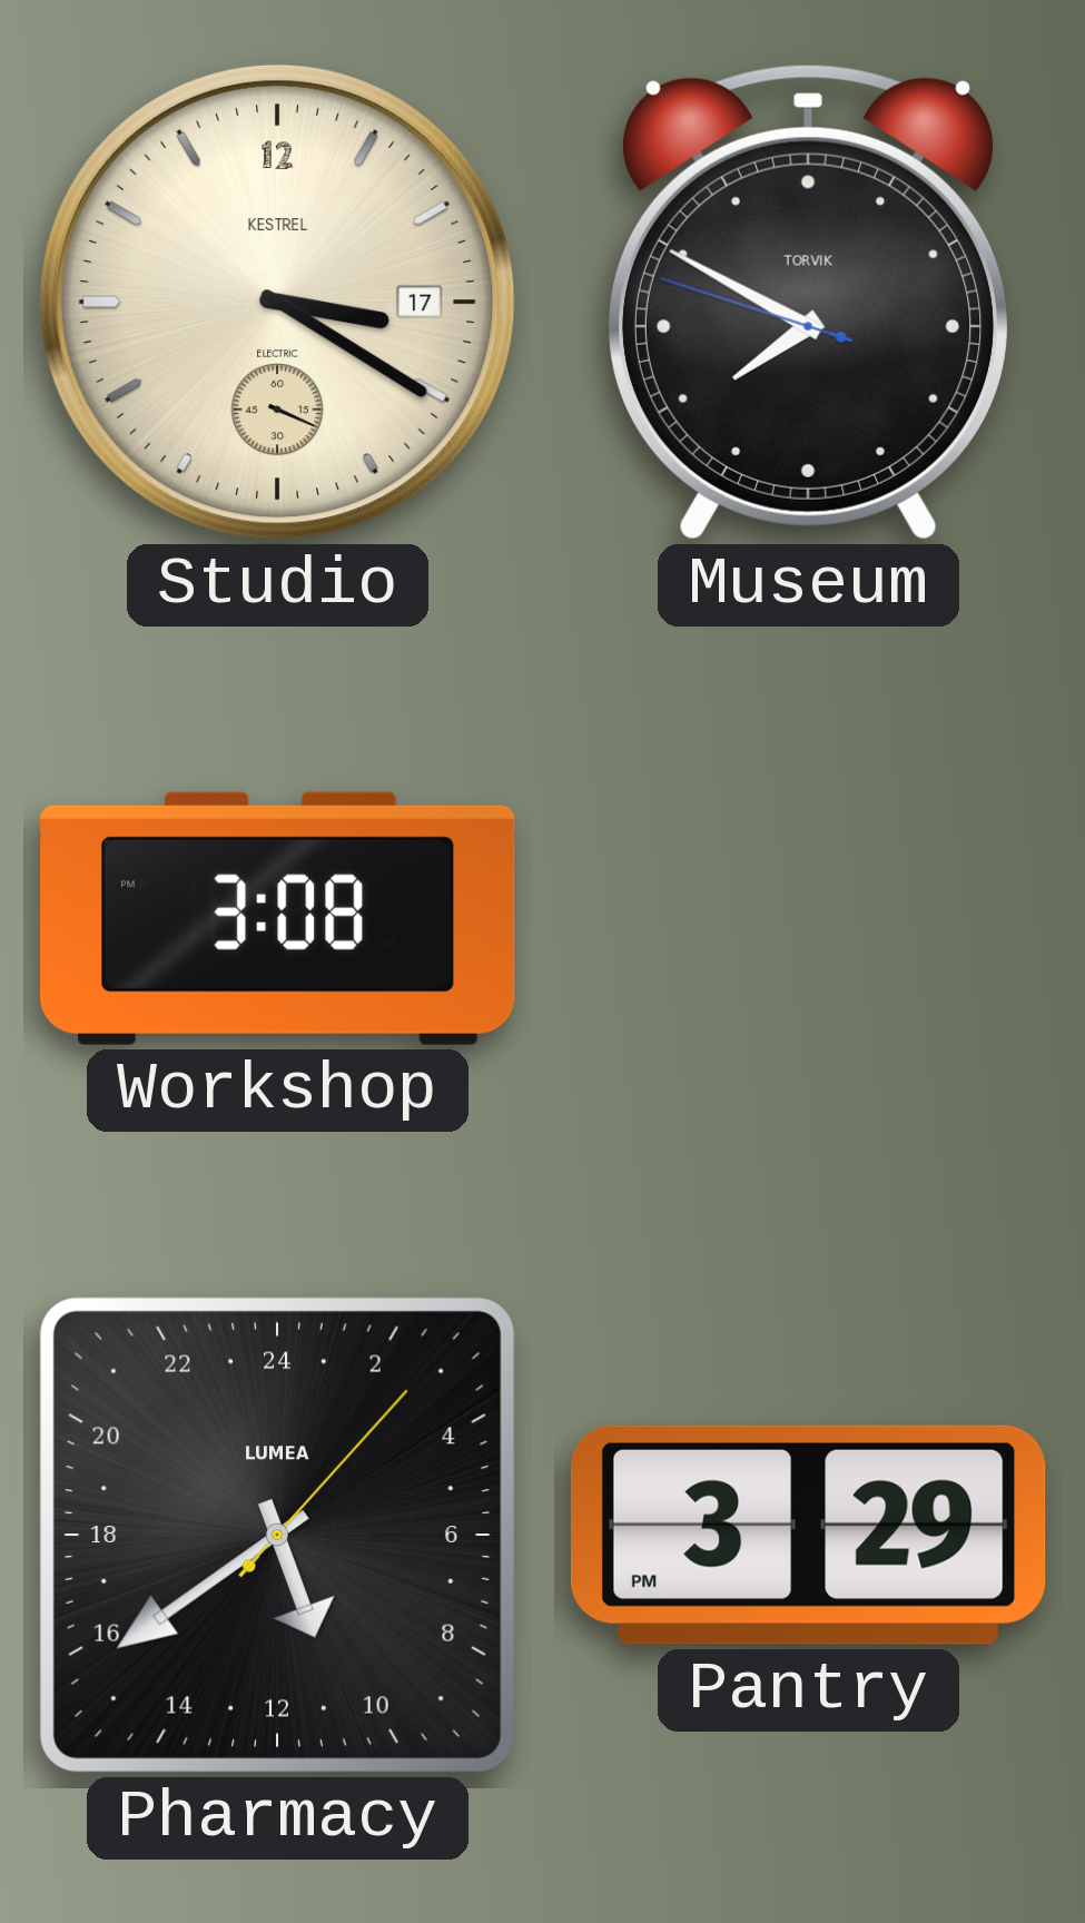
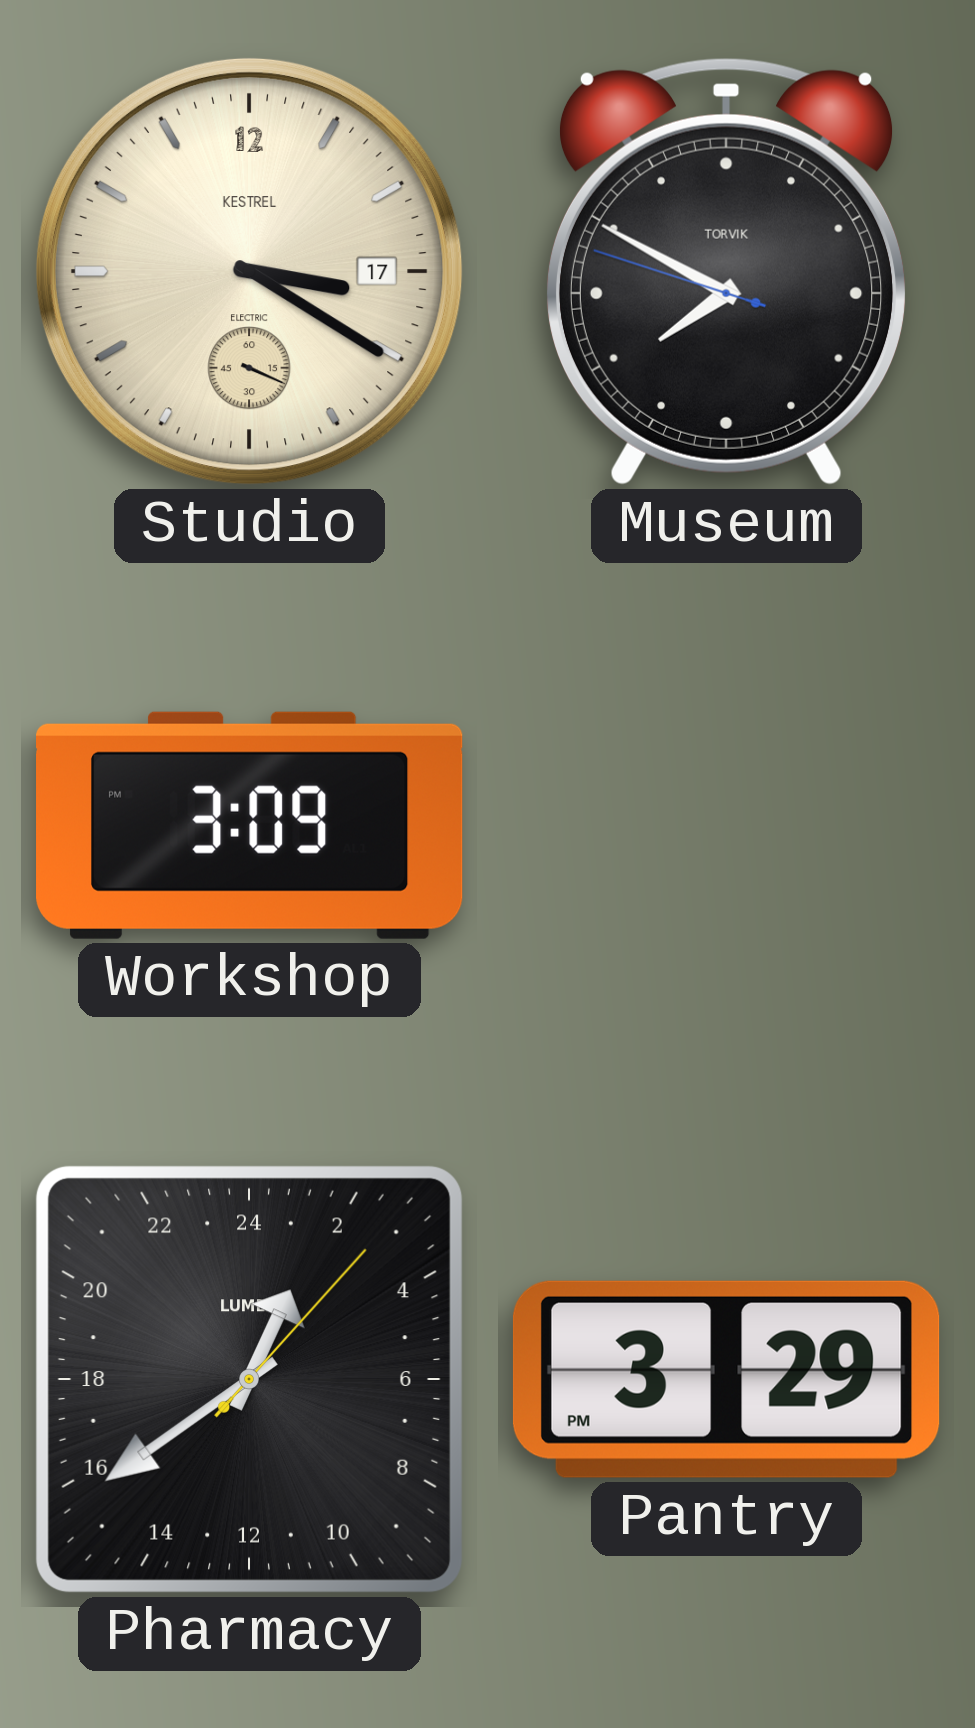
Workshop: 3:08 -> 3:09
Pharmacy: 10:39 -> 1:39
